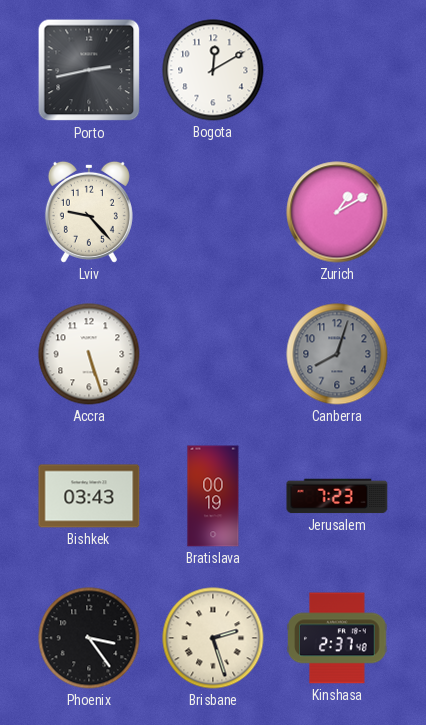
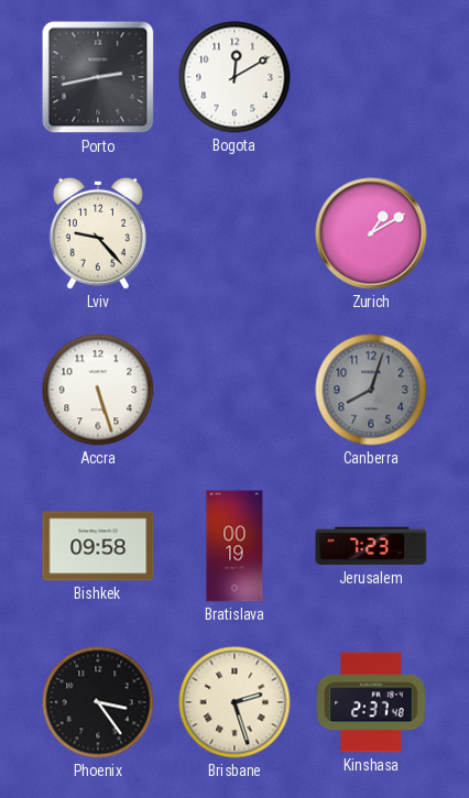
Bishkek: 03:43 -> 09:58
